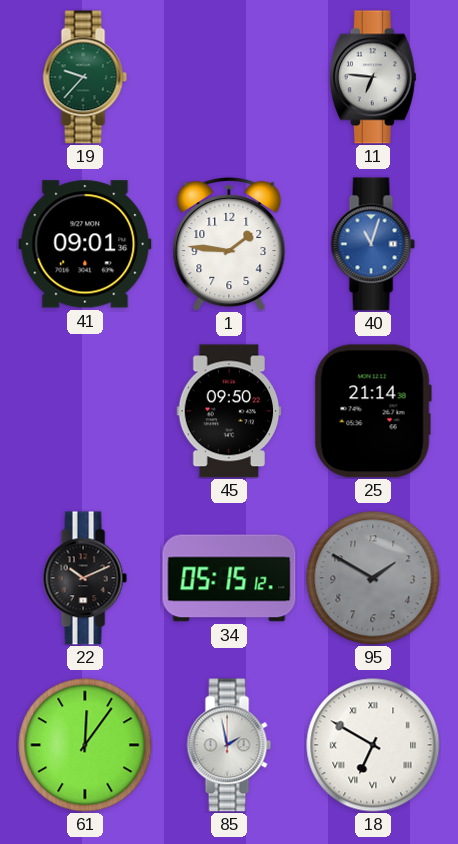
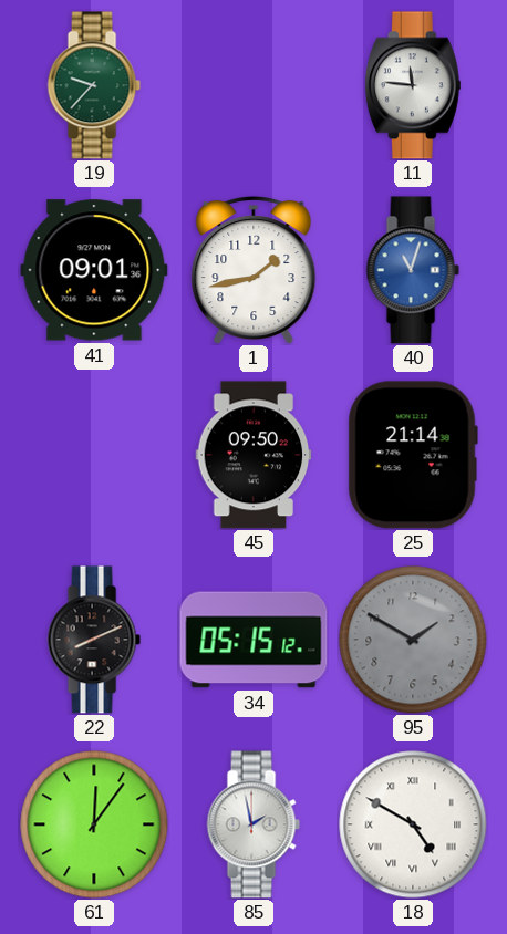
11: 6:46 -> 11:46
1: 1:46 -> 1:43
22: 10:11 -> 8:11
18: 6:50 -> 4:50
